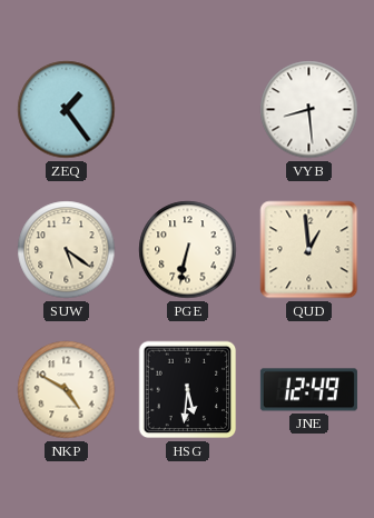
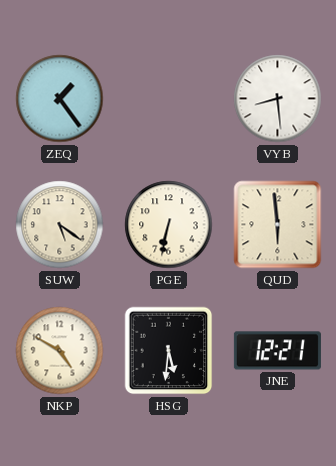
QUD: 12:59 -> 5:59
JNE: 12:49 -> 12:21
